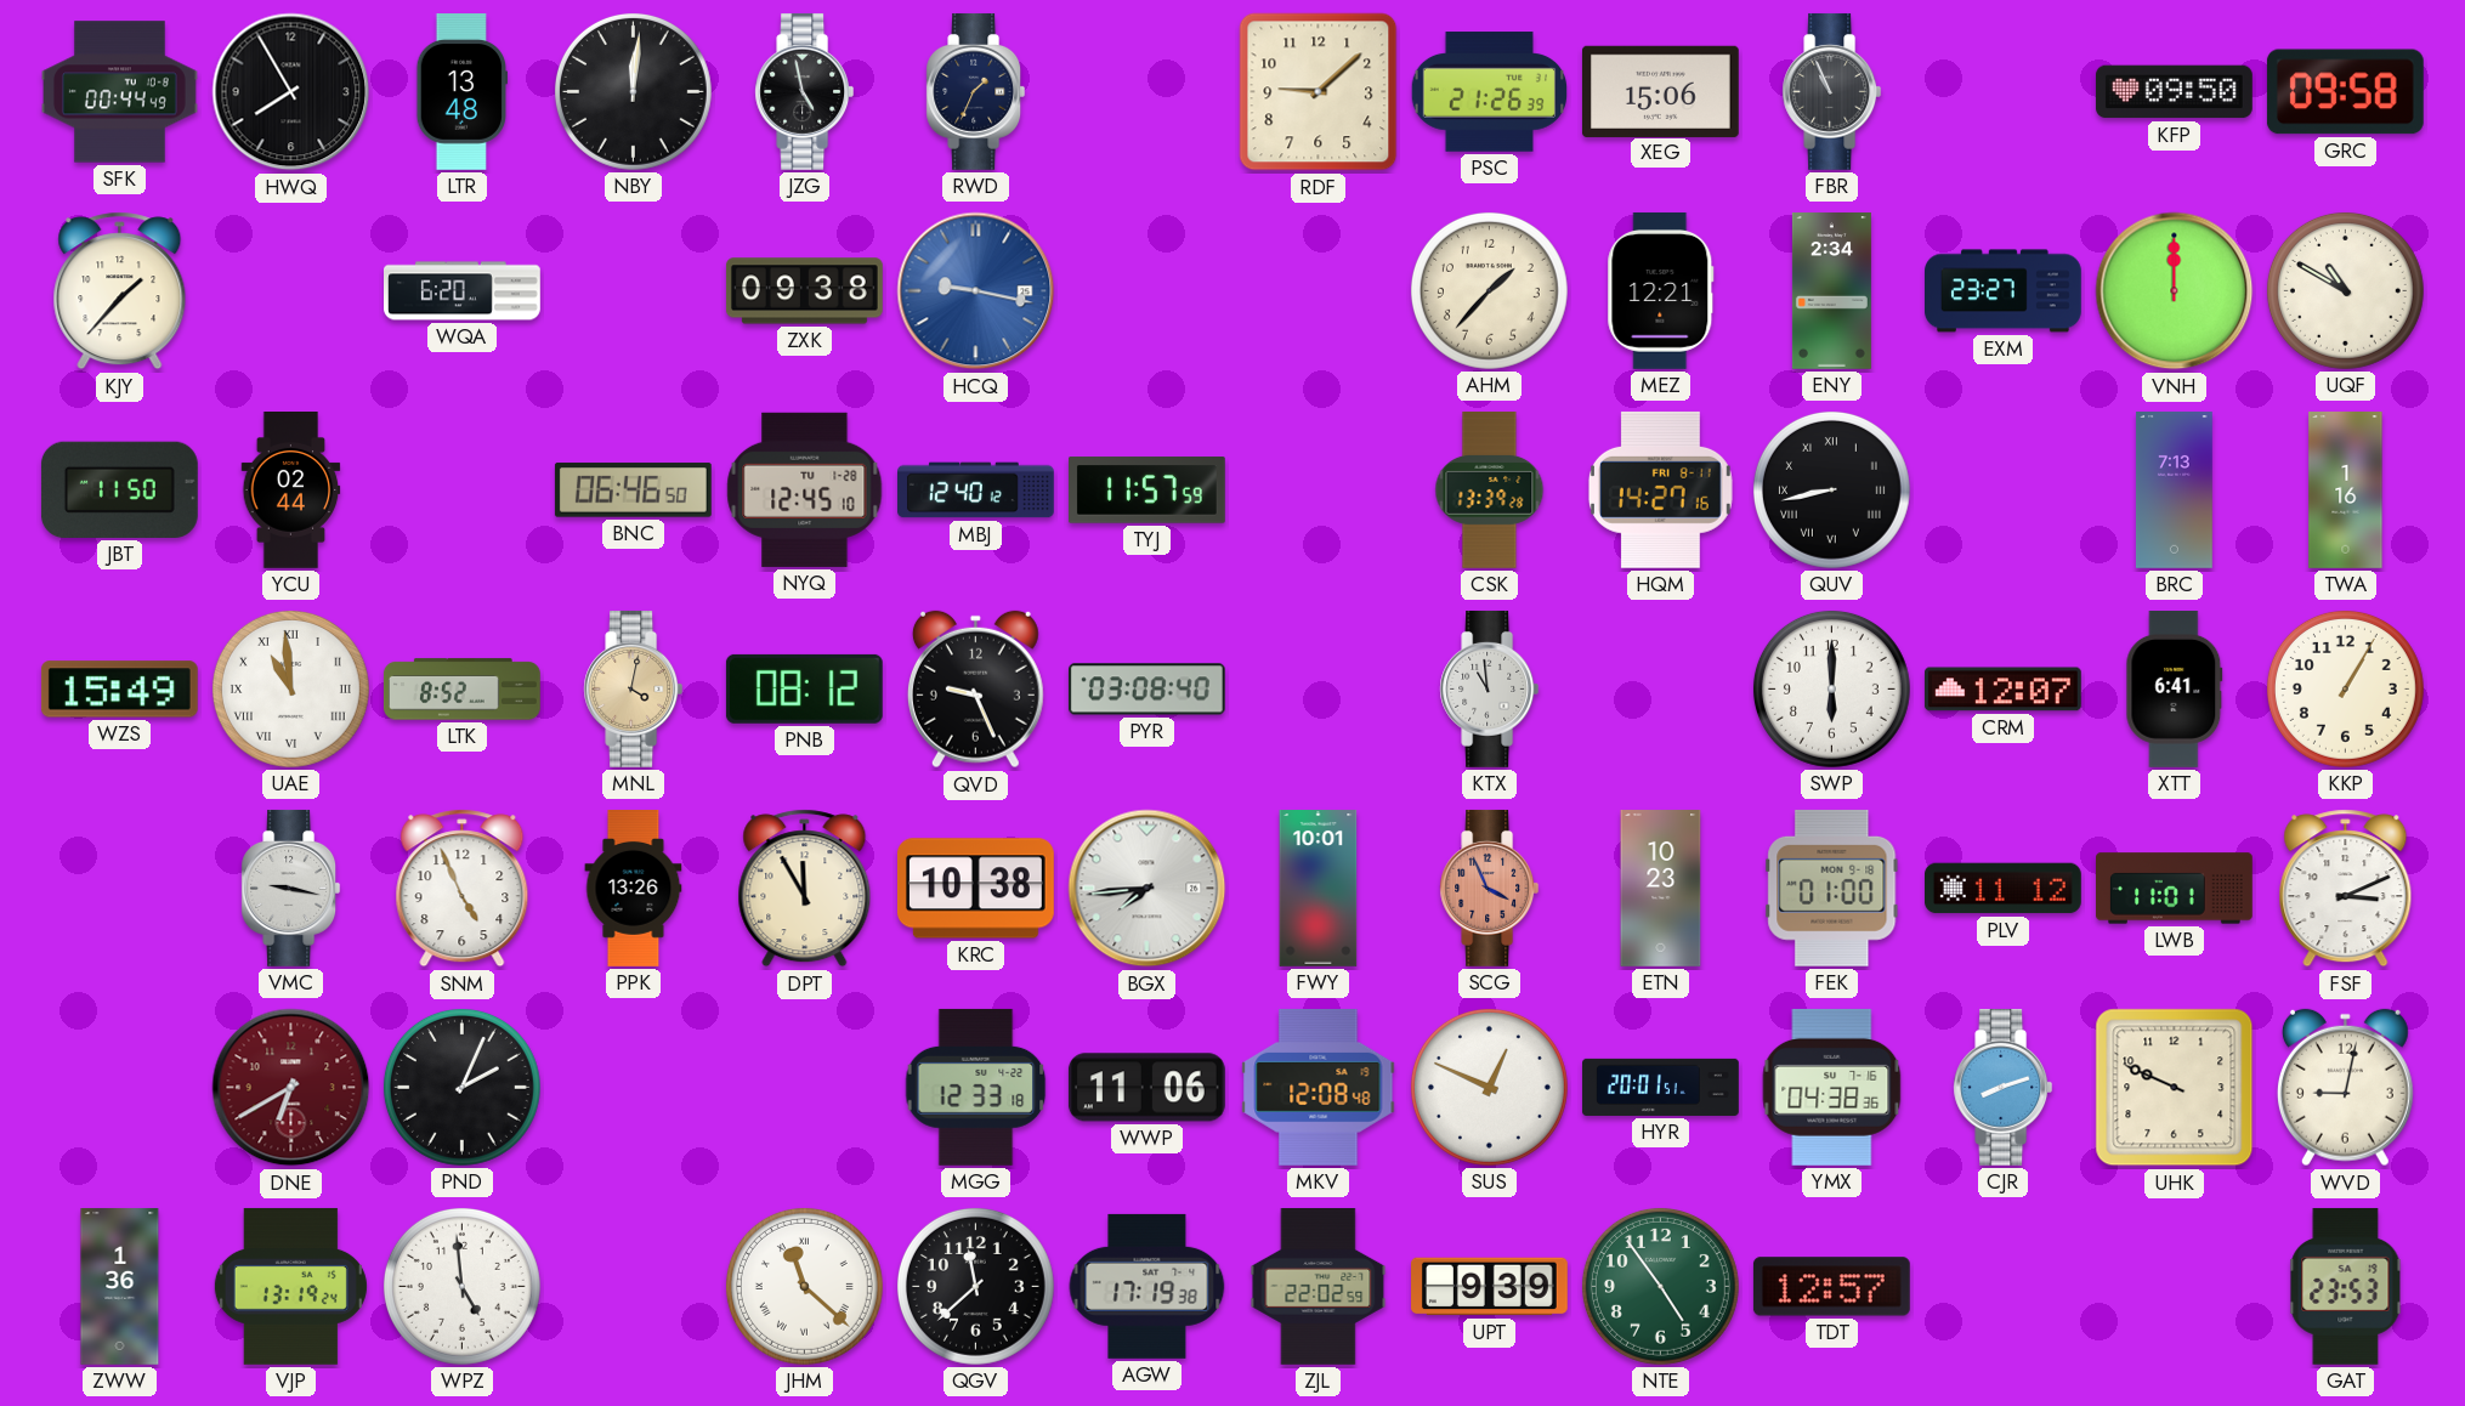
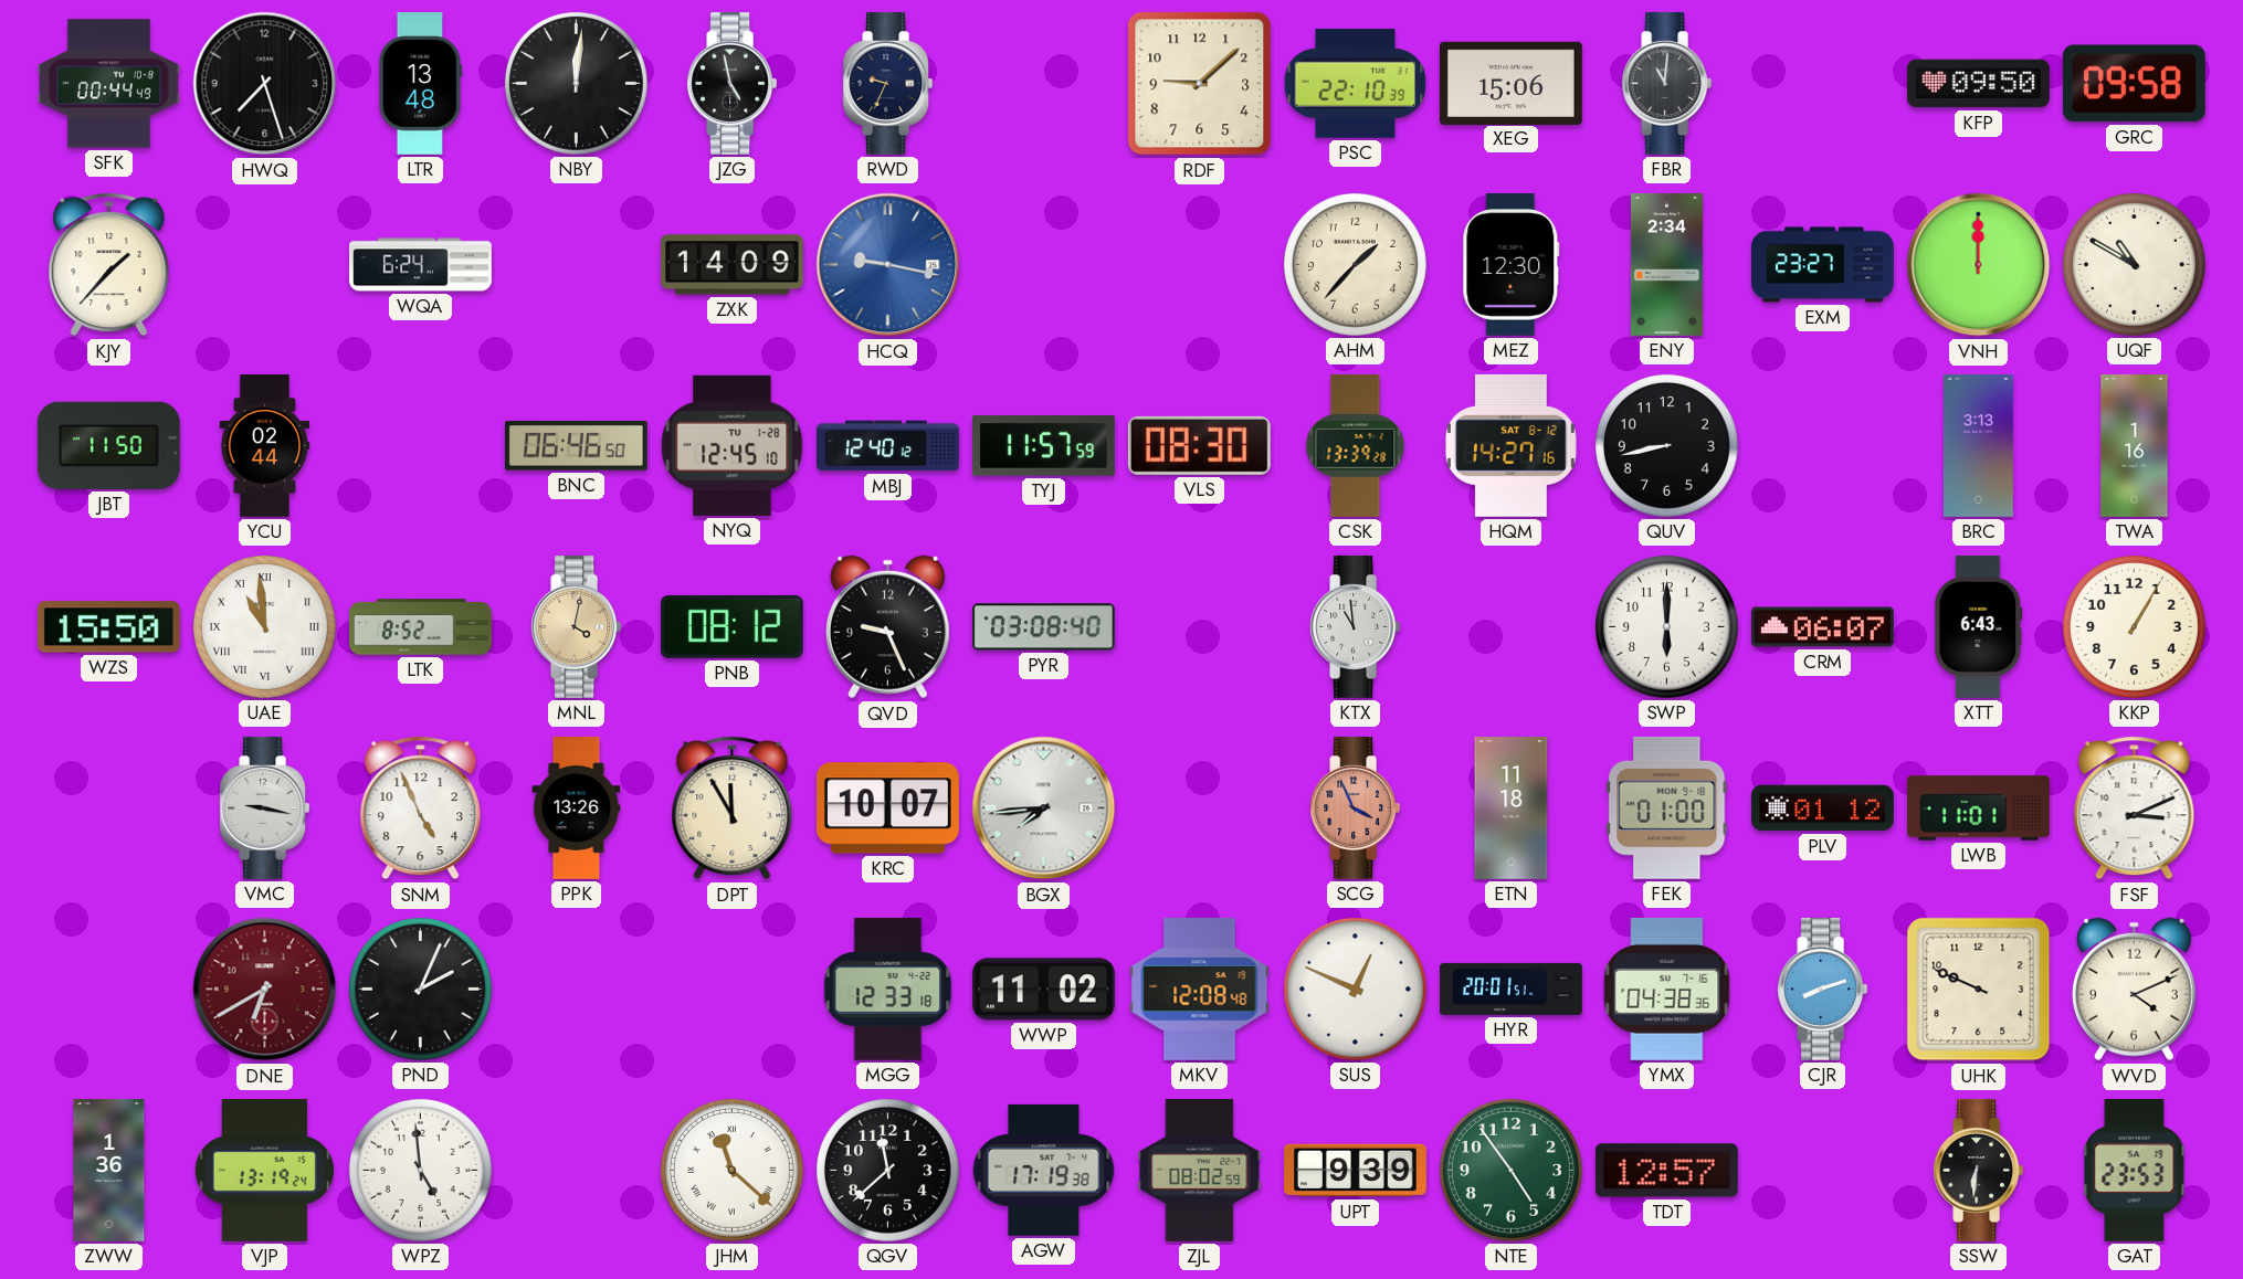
HWQ: 7:55 -> 7:27
RWD: 1:34 -> 9:34
PSC: 21:26 -> 22:10
FBR: 10:56 -> 11:01
WQA: 6:20 -> 6:24
ZXK: 09:38 -> 14:09
MEZ: 12:21 -> 12:30
VLS: none -> 08:30
HQM date: FRI 8-11 -> SAT 8-12
QUV numerals: Roman -> Arabic
BRC: 7:13 -> 3:13
WZS: 15:49 -> 15:50
CRM: 12:07 -> 06:07
XTT: 6:41 -> 6:43
KRC: 10:38 -> 10:07
FWY: 10:01 -> none
ETN: 10:23 -> 11:18
PLV: 11:12 -> 01:12
WWP: 11:06 -> 11:02
WVD: 9:02 -> 4:11
ZJL: 22:02 -> 08:02
SSW: none -> 6:31
